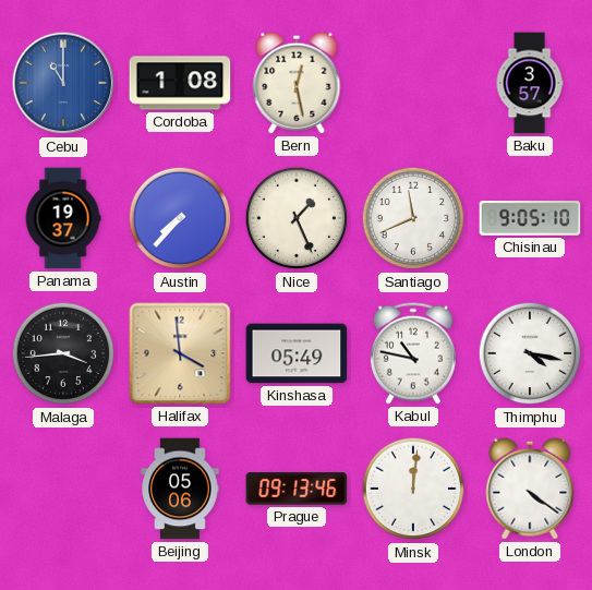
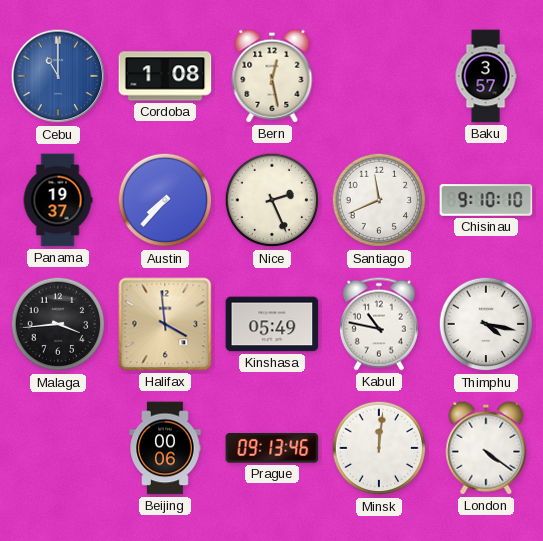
Nice: 1:26 -> 2:26
Chisinau: 9:05 -> 9:10
Beijing: 05:06 -> 00:06
